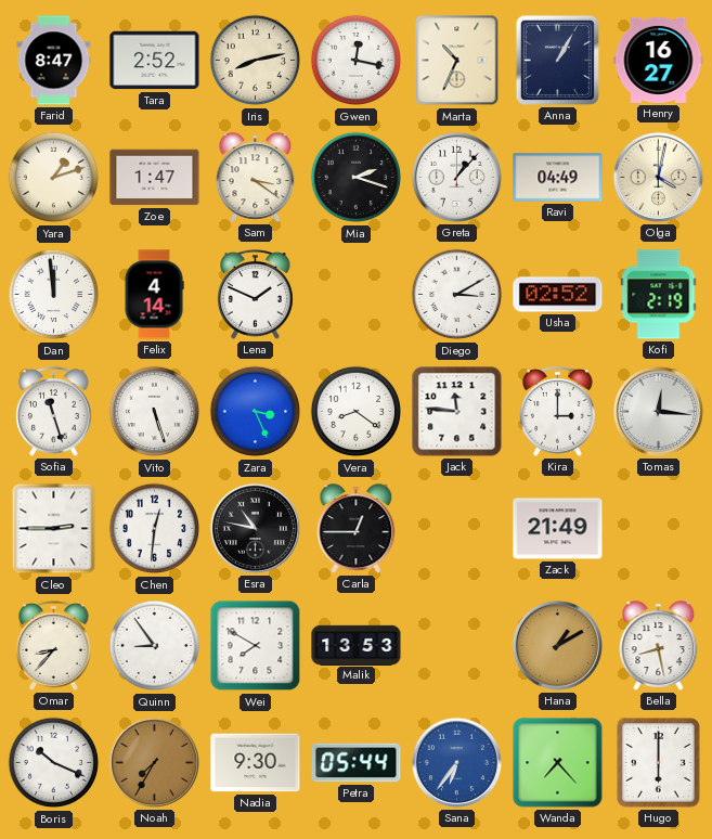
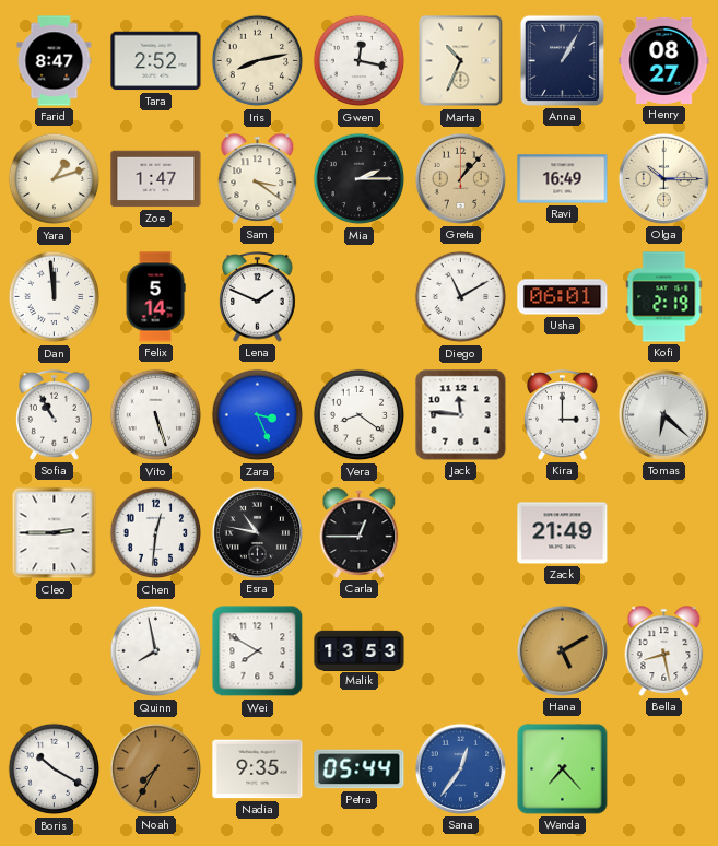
Henry: 16:27 -> 08:27
Mia: 2:18 -> 2:15
Greta dial: white -> champagne
Ravi: 04:49 -> 16:49
Olga: 4:02 -> 10:15
Felix: 4:14 -> 5:14
Diego: 3:10 -> 11:10
Usha: 02:52 -> 06:01
Sofia: 11:27 -> 10:55
Tomas: 12:16 -> 6:22
Omar: 8:37 -> none
Quinn: 8:54 -> 7:58
Hana: 1:10 -> 5:10
Boris: 10:19 -> 10:20
Nadia: 9:30 -> 9:35
Sana: 6:36 -> 12:36
Hugo: 6:00 -> none
